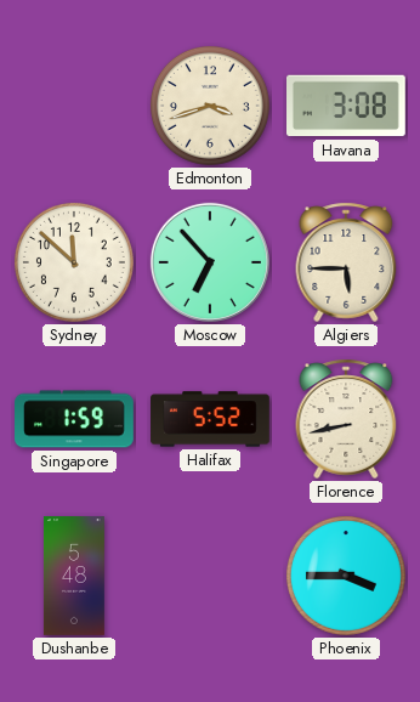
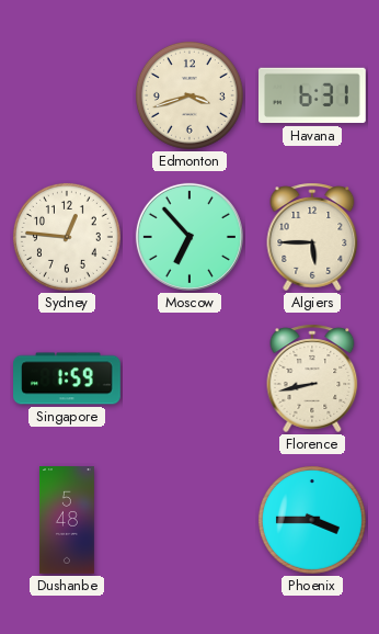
Havana: 3:08 -> 6:31
Sydney: 11:52 -> 12:46
Halifax: 5:52 -> none
